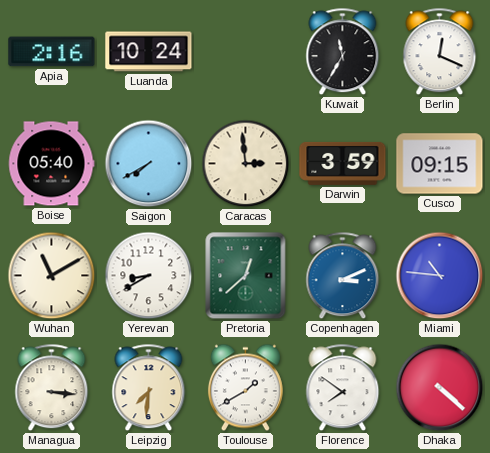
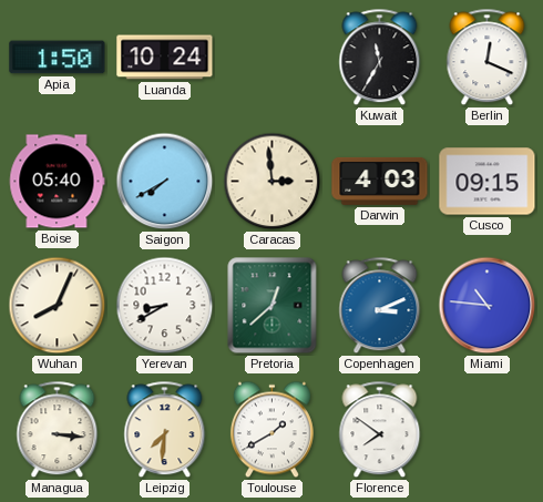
Apia: 2:16 -> 1:50
Darwin: 3:59 -> 4:03
Wuhan: 11:10 -> 8:04
Dhaka: 4:22 -> none
